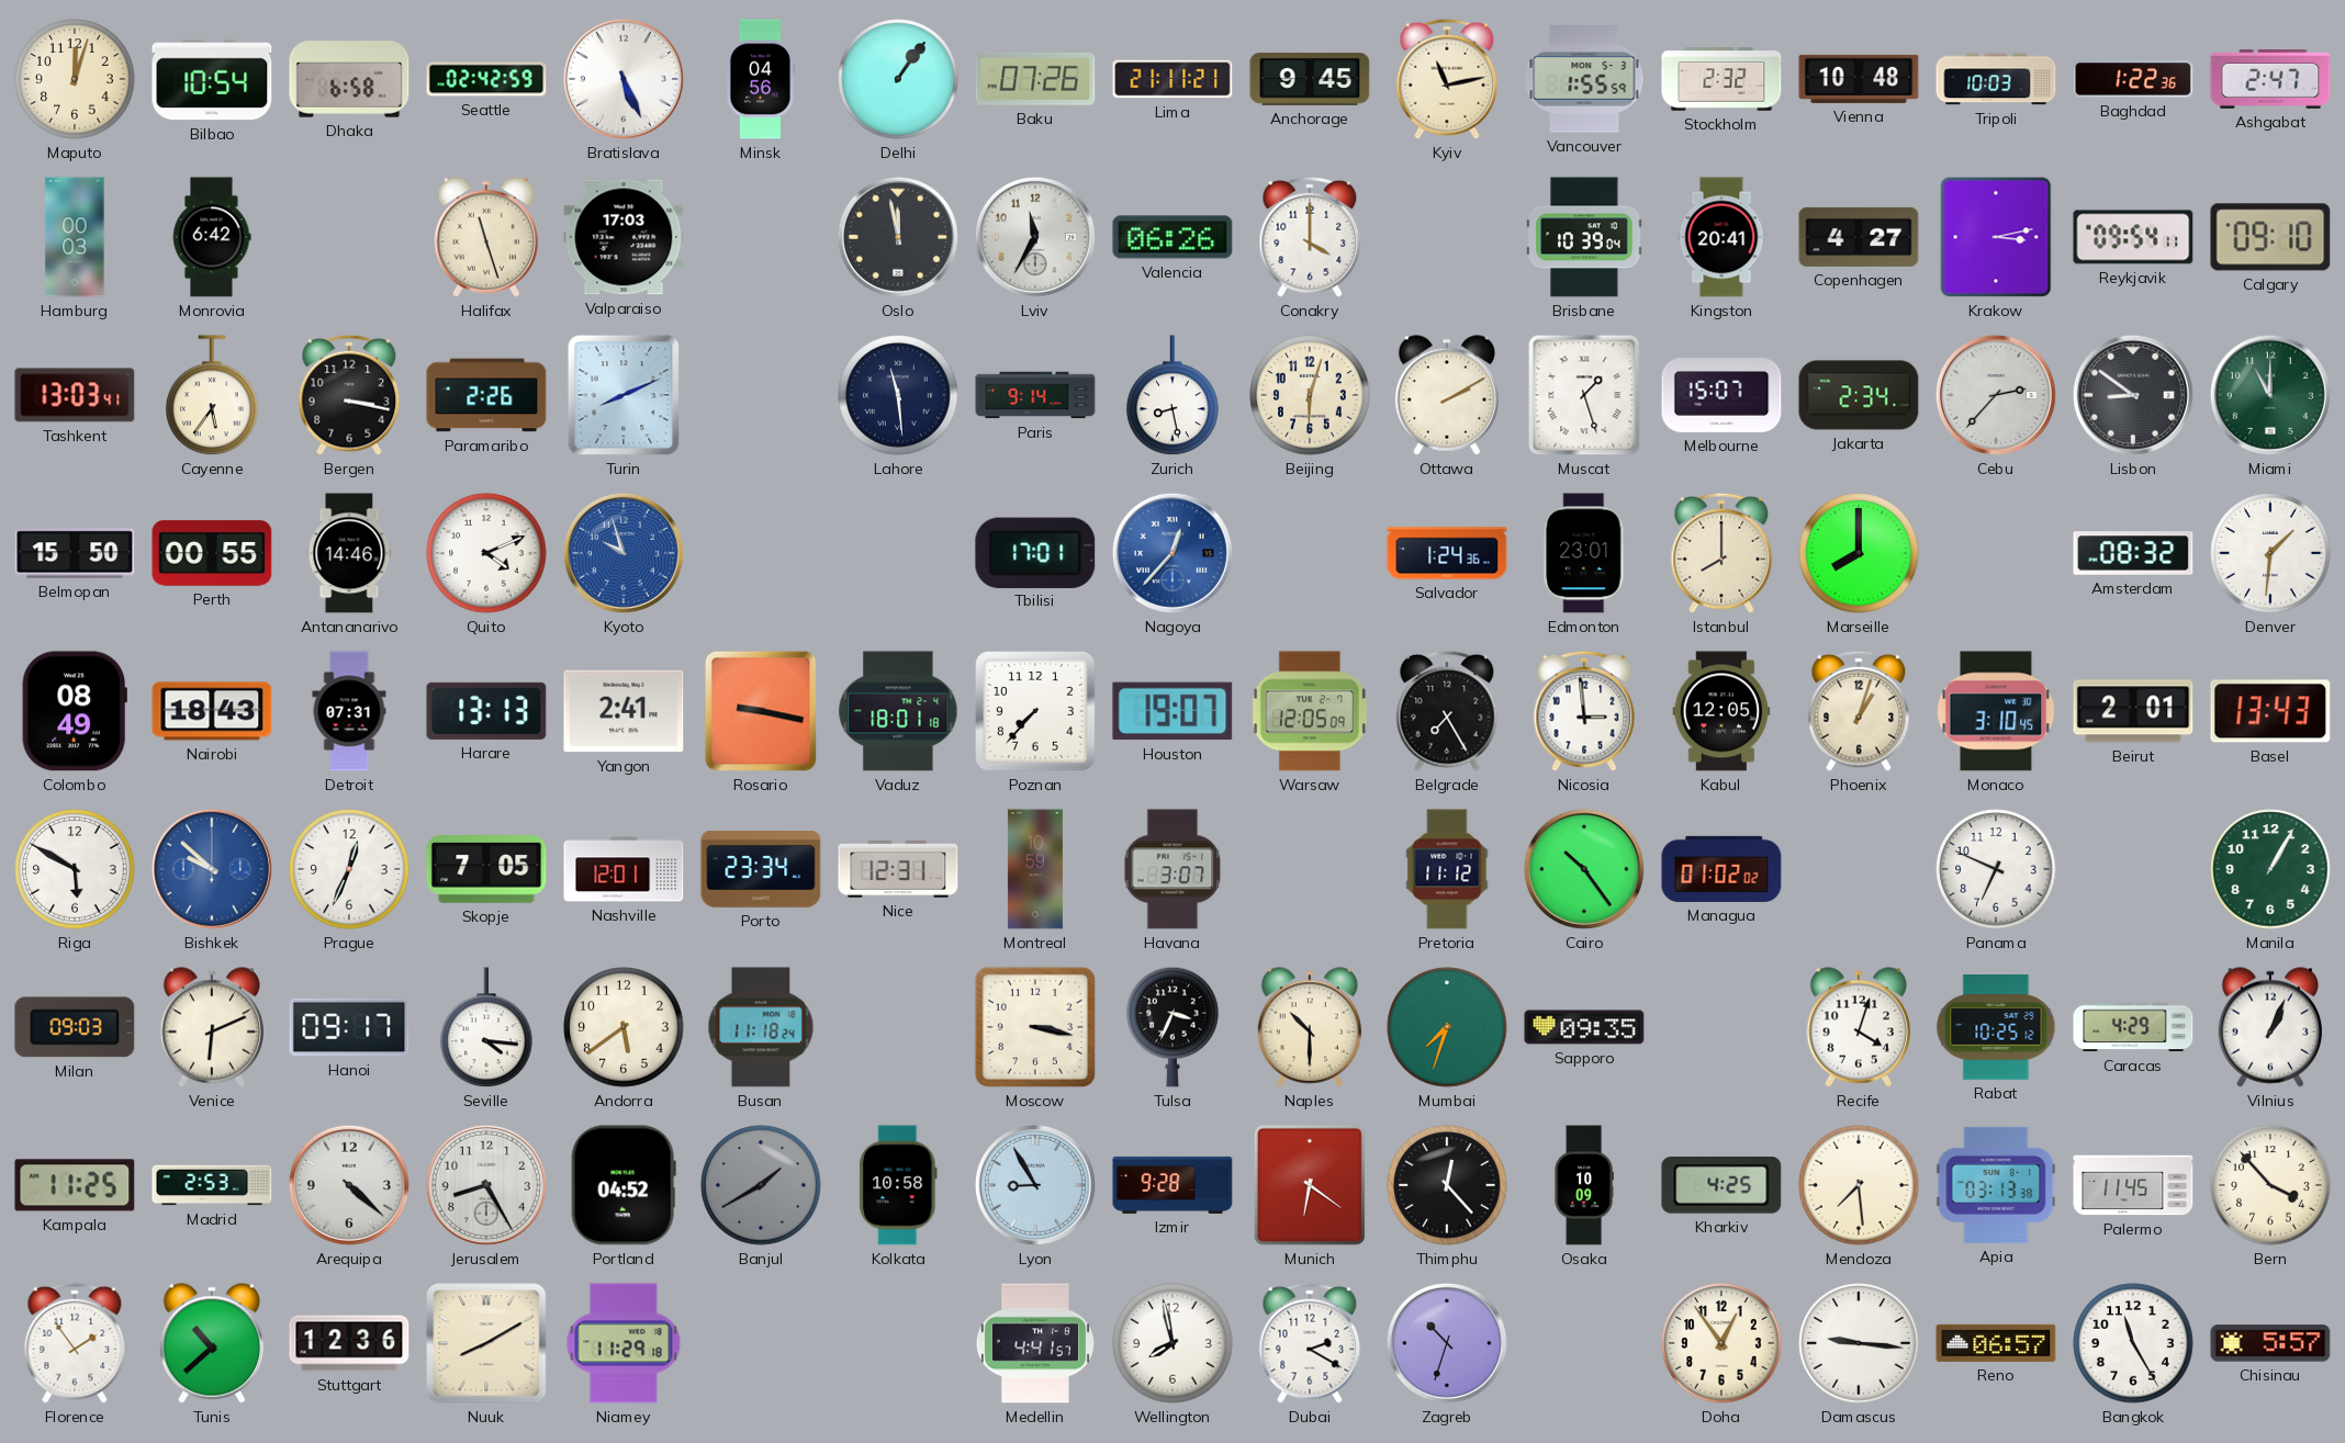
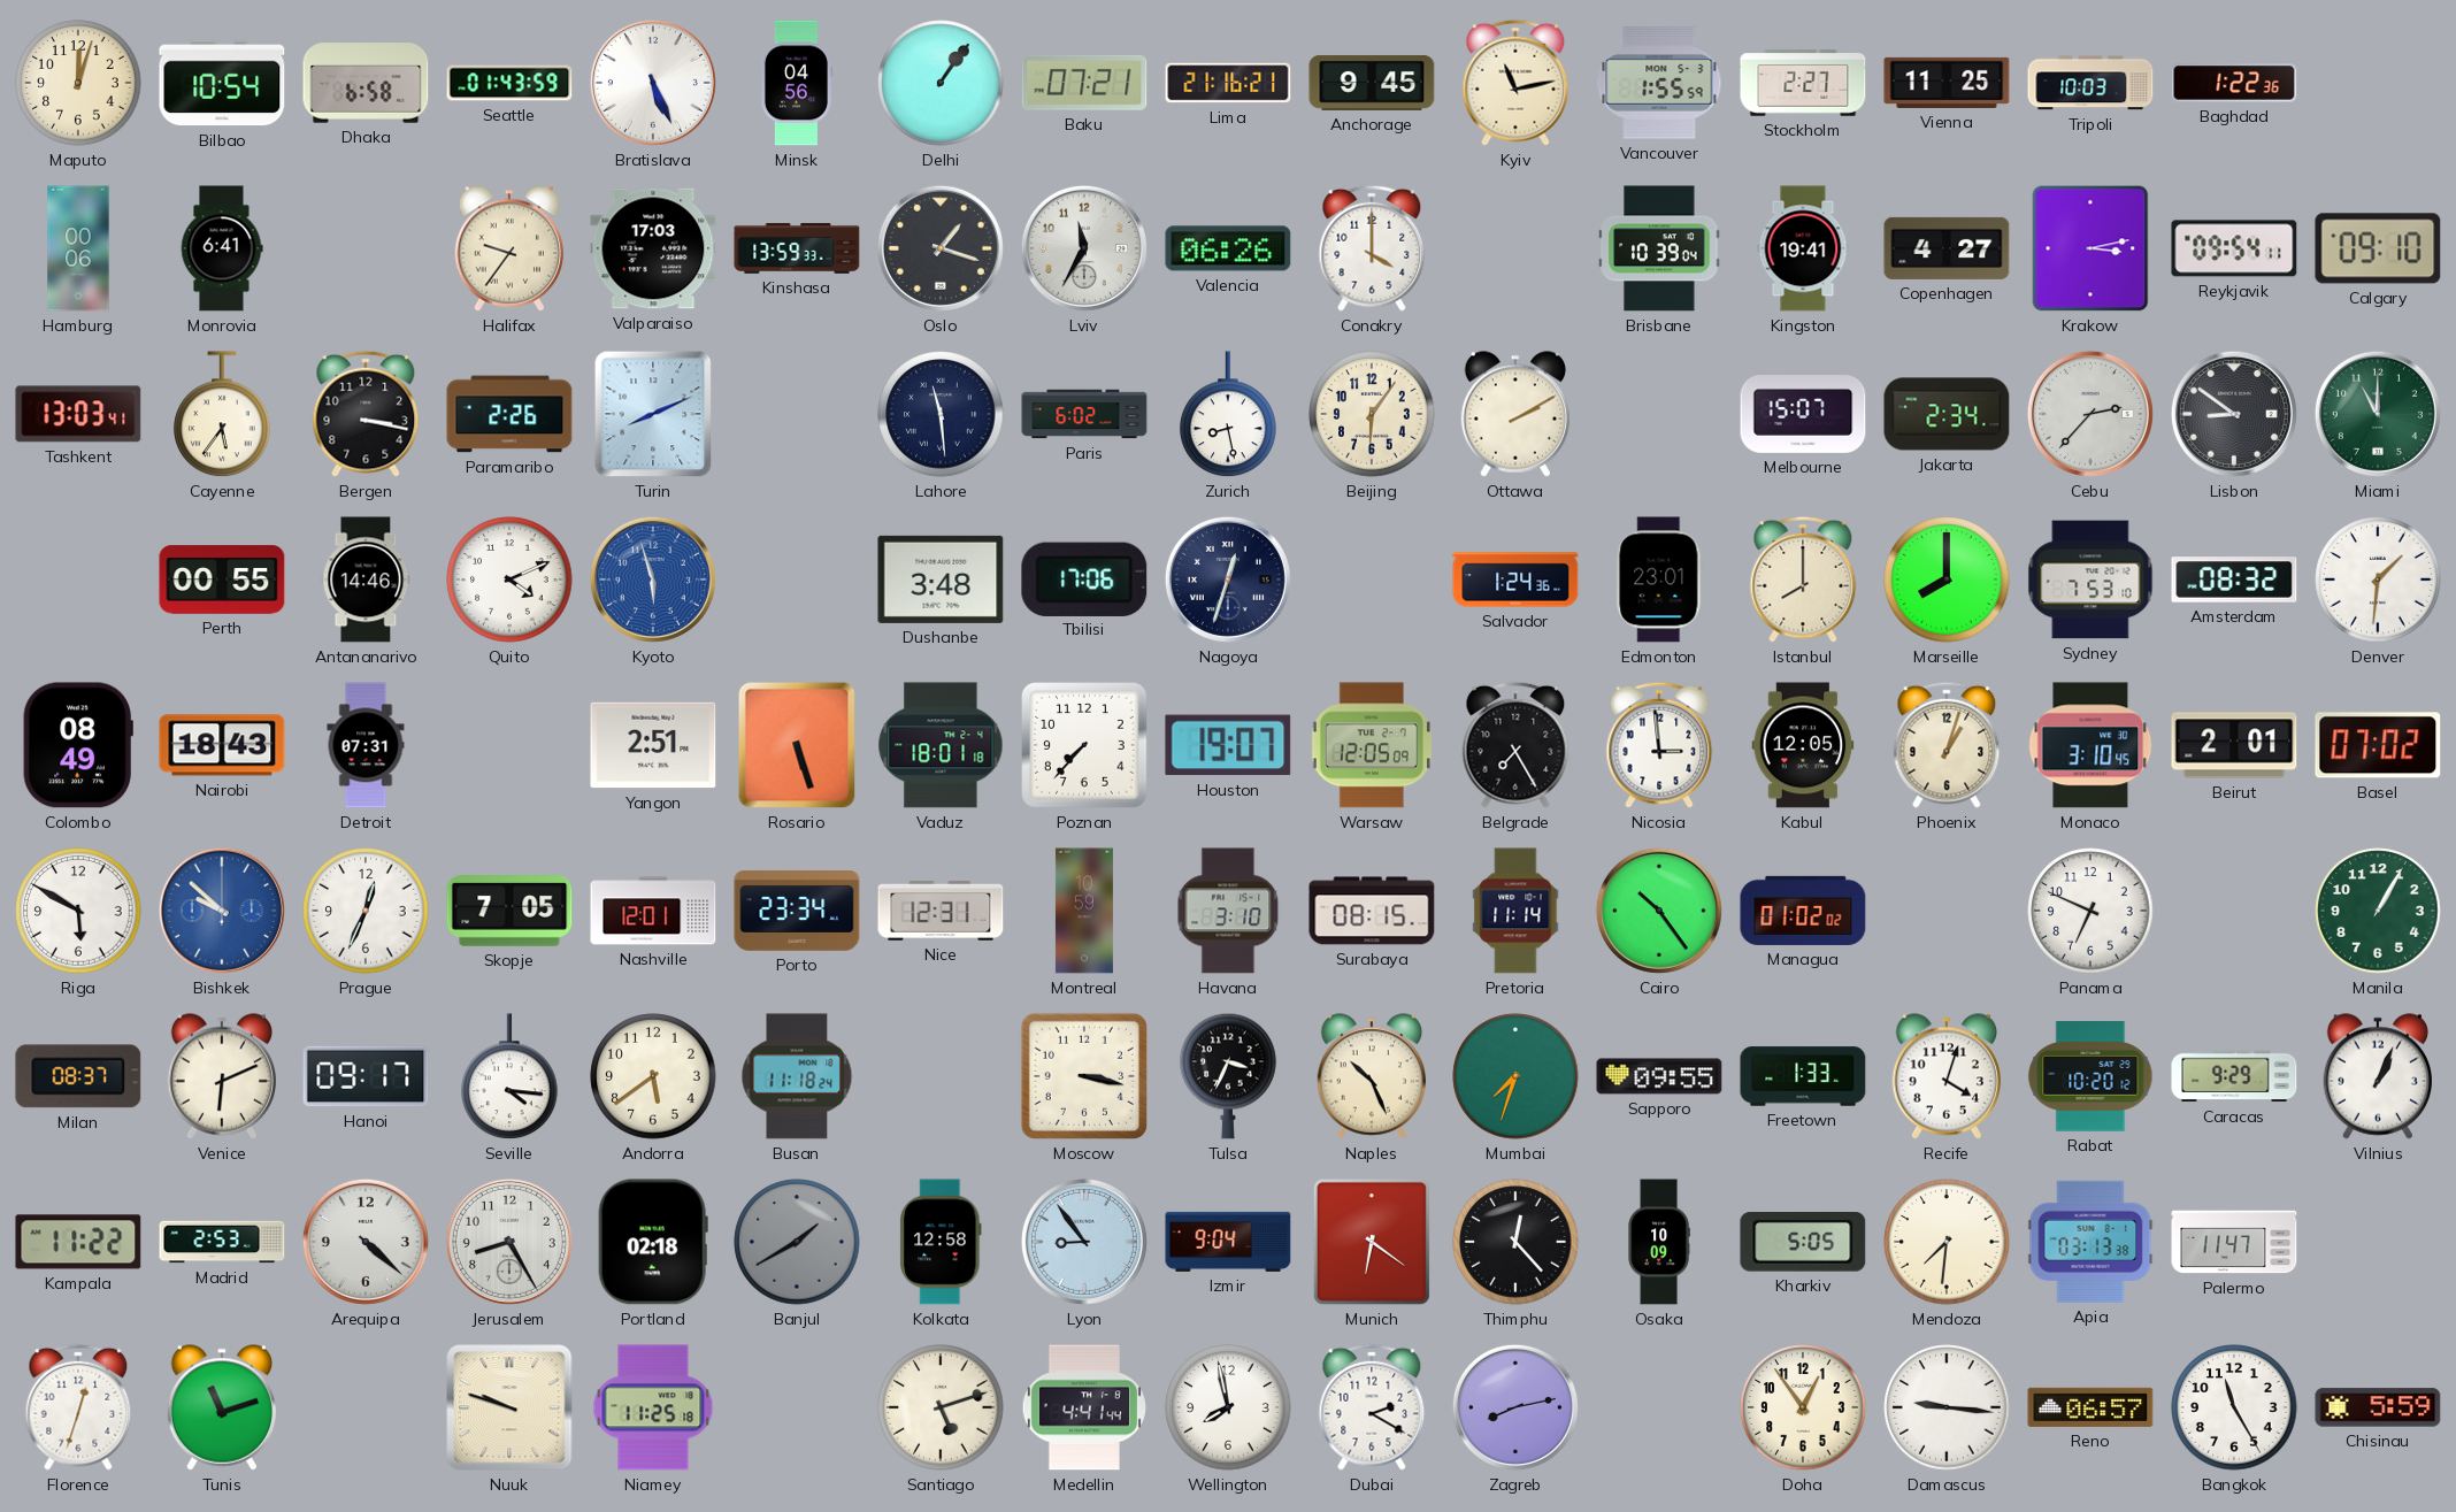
Seattle: 02:42 -> 01:43
Baku: 07:26 -> 07:21
Lima: 21:11 -> 21:16
Stockholm: 2:32 -> 2:27
Vienna: 10:48 -> 11:25
Ashgabat: 2:47 -> none
Hamburg: 00:03 -> 00:06
Monrovia: 6:42 -> 6:41
Halifax: 11:27 -> 9:36
Kinshasa: none -> 13:59
Oslo: 11:58 -> 1:18
Kingston: 20:41 -> 19:41
Paris: 9:14 -> 6:02
Beijing: 6:03 -> 6:06
Muscat: 1:27 -> none
Belmopan: 15:50 -> none
Kyoto: 9:57 -> 5:57
Dushanbe: none -> 3:48
Tbilisi: 17:01 -> 17:06
Nagoya: 12:37 -> 12:33
Nagoya dial: blue -> navy
Sydney: none -> 7:53
Harare: 13:13 -> none
Yangon: 2:41 -> 2:51
Rosario: 9:17 -> 5:27
Basel: 13:43 -> 07:02
Havana: 3:07 -> 3:10
Surabaya: none -> 08:15
Pretoria: 11:12 -> 11:14
Milan: 09:03 -> 08:37
Naples: 10:30 -> 10:26
Sapporo: 09:35 -> 09:55
Freetown: none -> 1:33
Rabat: 10:25 -> 10:20
Caracas: 4:29 -> 9:29
Kampala: 11:25 -> 11:22
Portland: 04:52 -> 02:18
Kolkata: 10:58 -> 12:58
Lyon: 8:55 -> 8:54
Izmir: 9:28 -> 9:04
Kharkiv: 4:25 -> 5:05
Mendoza: 7:29 -> 7:31
Palermo: 11:45 -> 11:47
Bern: 3:53 -> none
Florence: 1:54 -> 12:33
Tunis: 10:38 -> 11:12
Stuttgart: 12:36 -> none
Nuuk: 8:10 -> 9:48
Niamey: 11:29 -> 11:25
Santiago: none -> 5:12
Medellin: 4:41:57 -> 4:41:44
Zagreb: 10:33 -> 8:13
Chisinau: 5:57 -> 5:59
